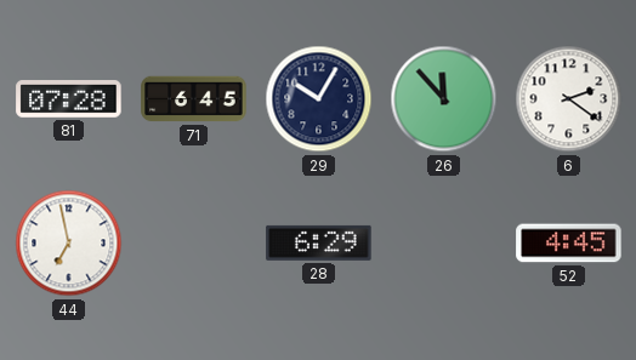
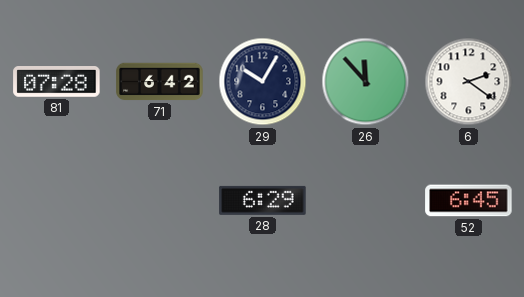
71: 6:45 -> 6:42
44: 6:58 -> none
52: 4:45 -> 6:45
